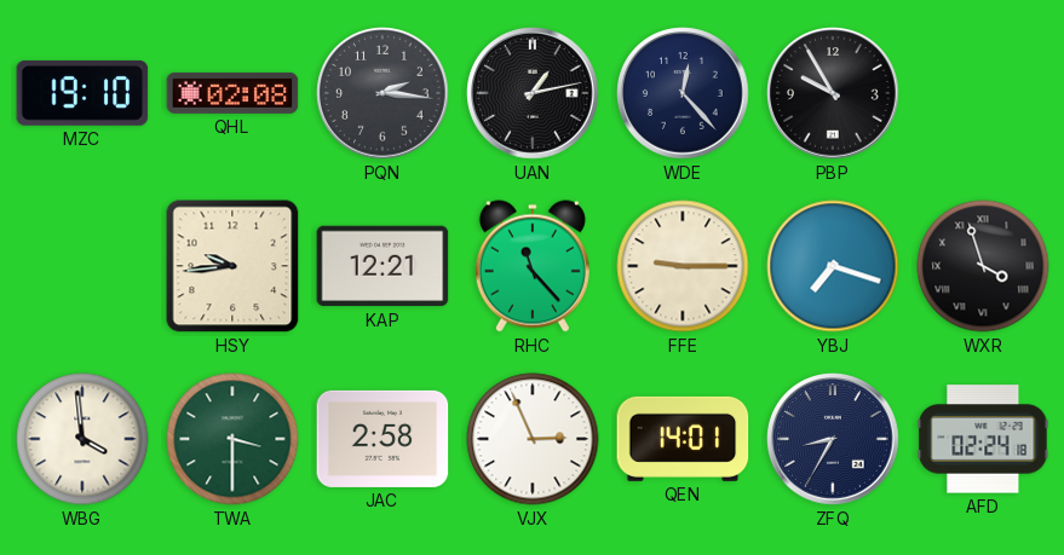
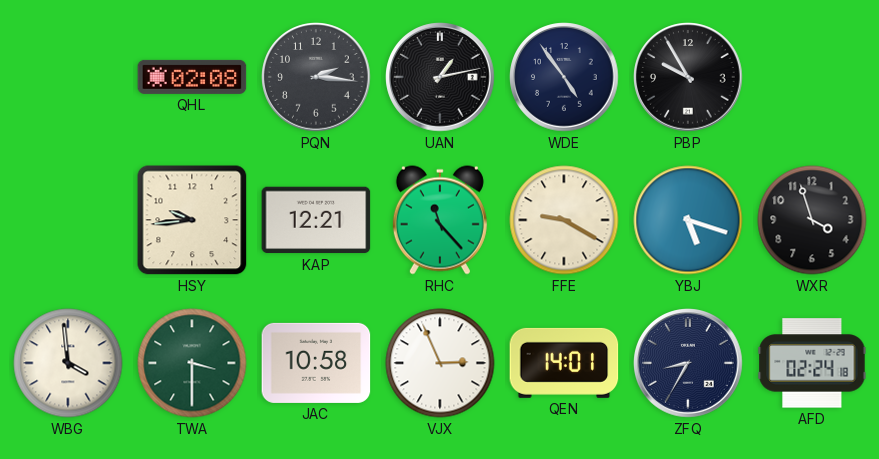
MZC: 19:10 -> none
WDE: 12:23 -> 4:54
FFE: 9:15 -> 9:20
YBJ: 7:18 -> 5:18
WXR numerals: Roman -> Arabic
JAC: 2:58 -> 10:58
